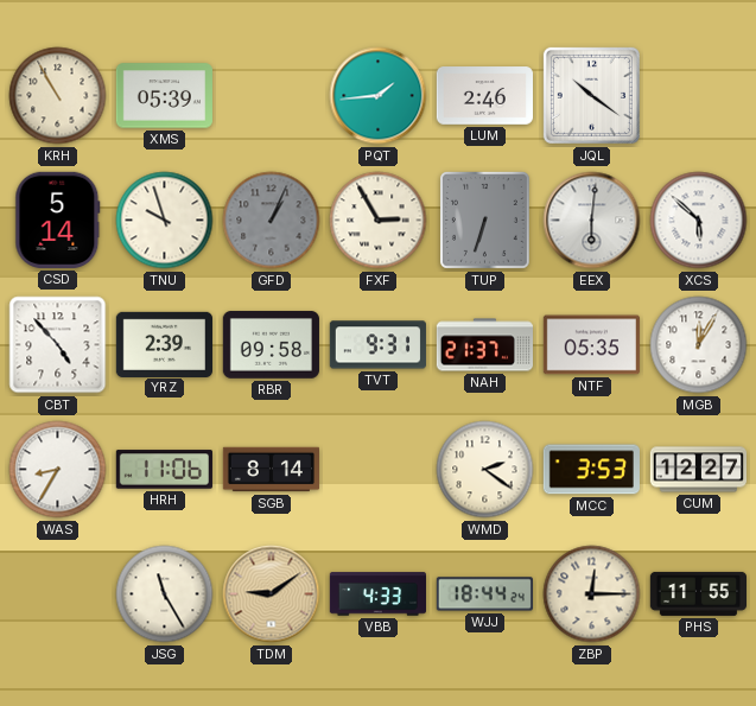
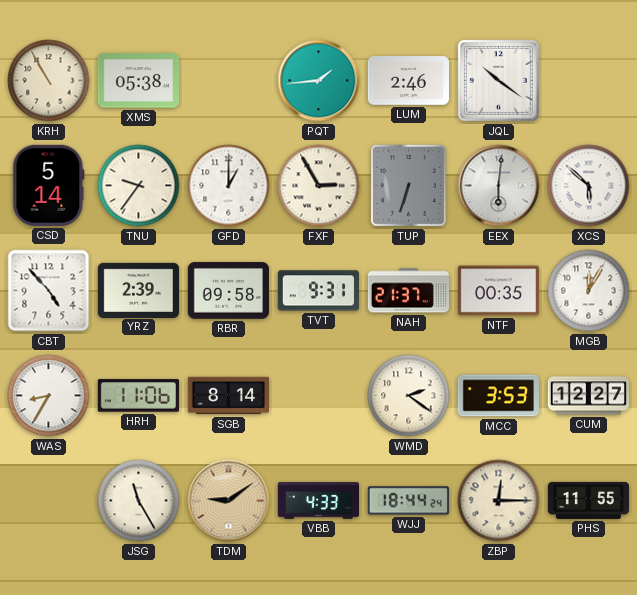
XMS: 05:39 -> 05:38
TNU: 9:57 -> 9:36
GFD: 1:04 -> 1:00
GFD dial: grey -> white
NTF: 05:35 -> 00:35
